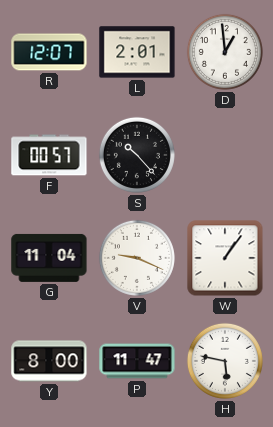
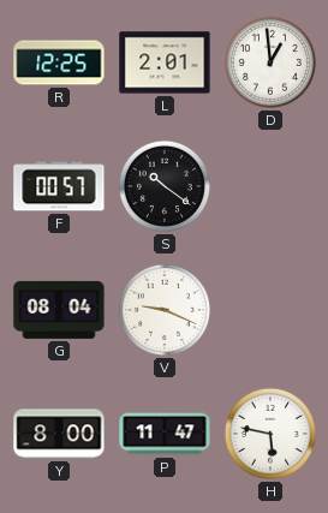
R: 12:07 -> 12:25
S: 10:23 -> 10:21
G: 11:04 -> 08:04
W: 1:06 -> none
